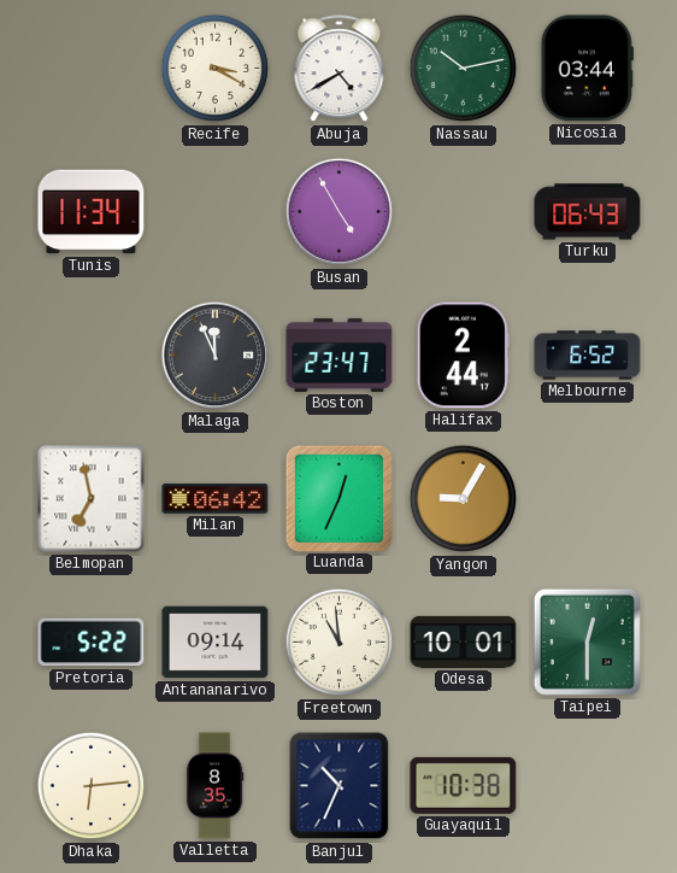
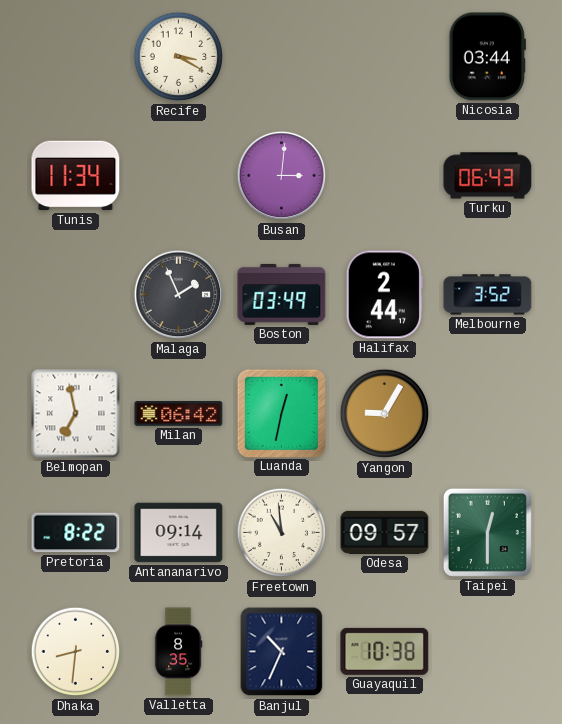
Abuja: 4:40 -> none
Nassau: 10:13 -> none
Busan: 4:55 -> 3:01
Malaga: 11:56 -> 1:56
Boston: 23:47 -> 03:49
Melbourne: 6:52 -> 3:52
Luanda: 12:34 -> 12:32
Pretoria: 5:22 -> 8:22
Odesa: 10:01 -> 09:57
Dhaka: 6:14 -> 8:31
